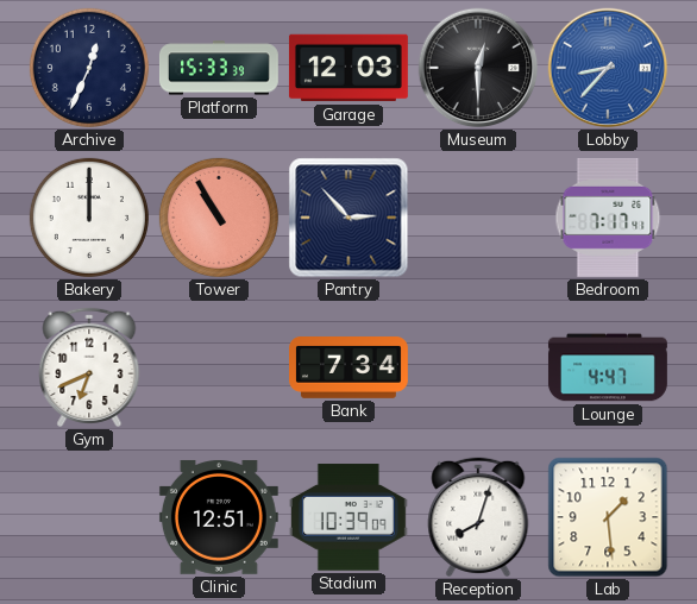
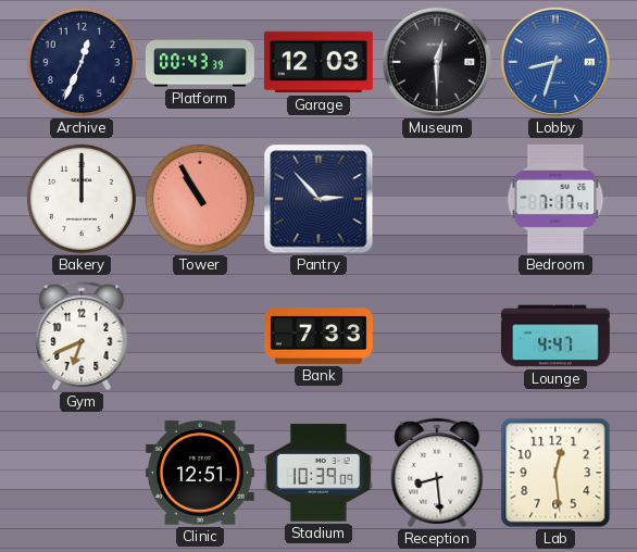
Platform: 15:33 -> 00:43
Lobby: 8:37 -> 8:33
Bank: 7:34 -> 7:33
Reception: 8:03 -> 8:29
Lab: 1:29 -> 12:29
